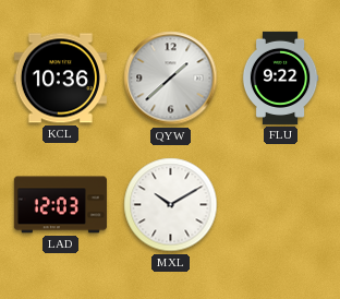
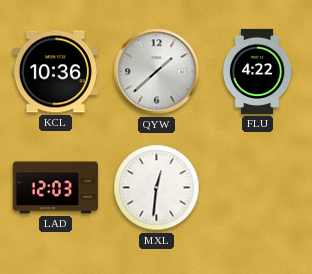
FLU: 9:22 -> 4:22
MXL: 10:10 -> 12:31
